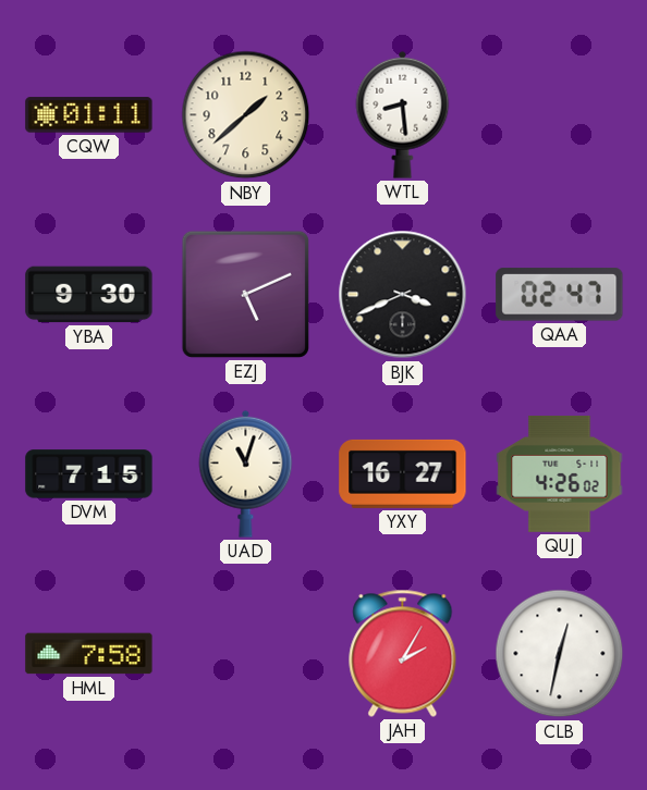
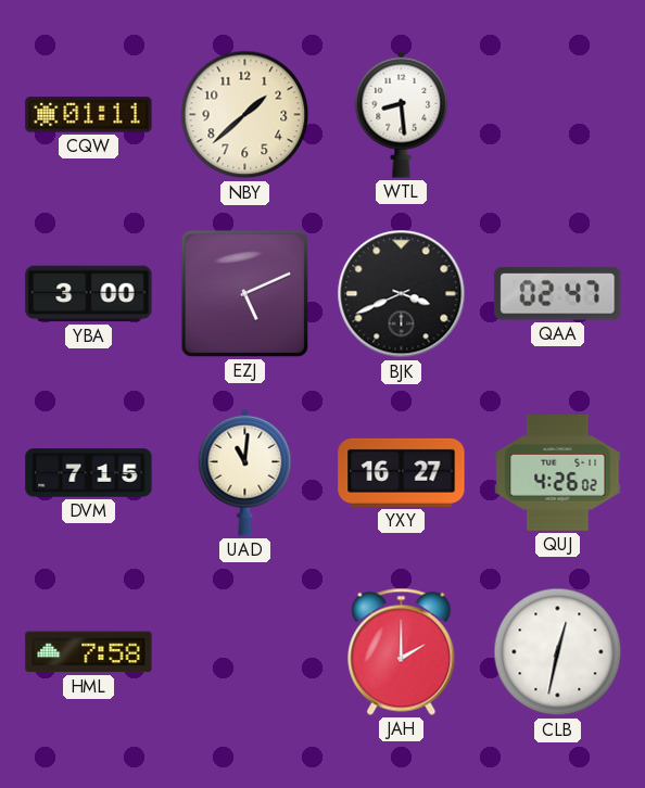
YBA: 9:30 -> 3:00
UAD: 11:03 -> 11:01
JAH: 2:05 -> 2:00
